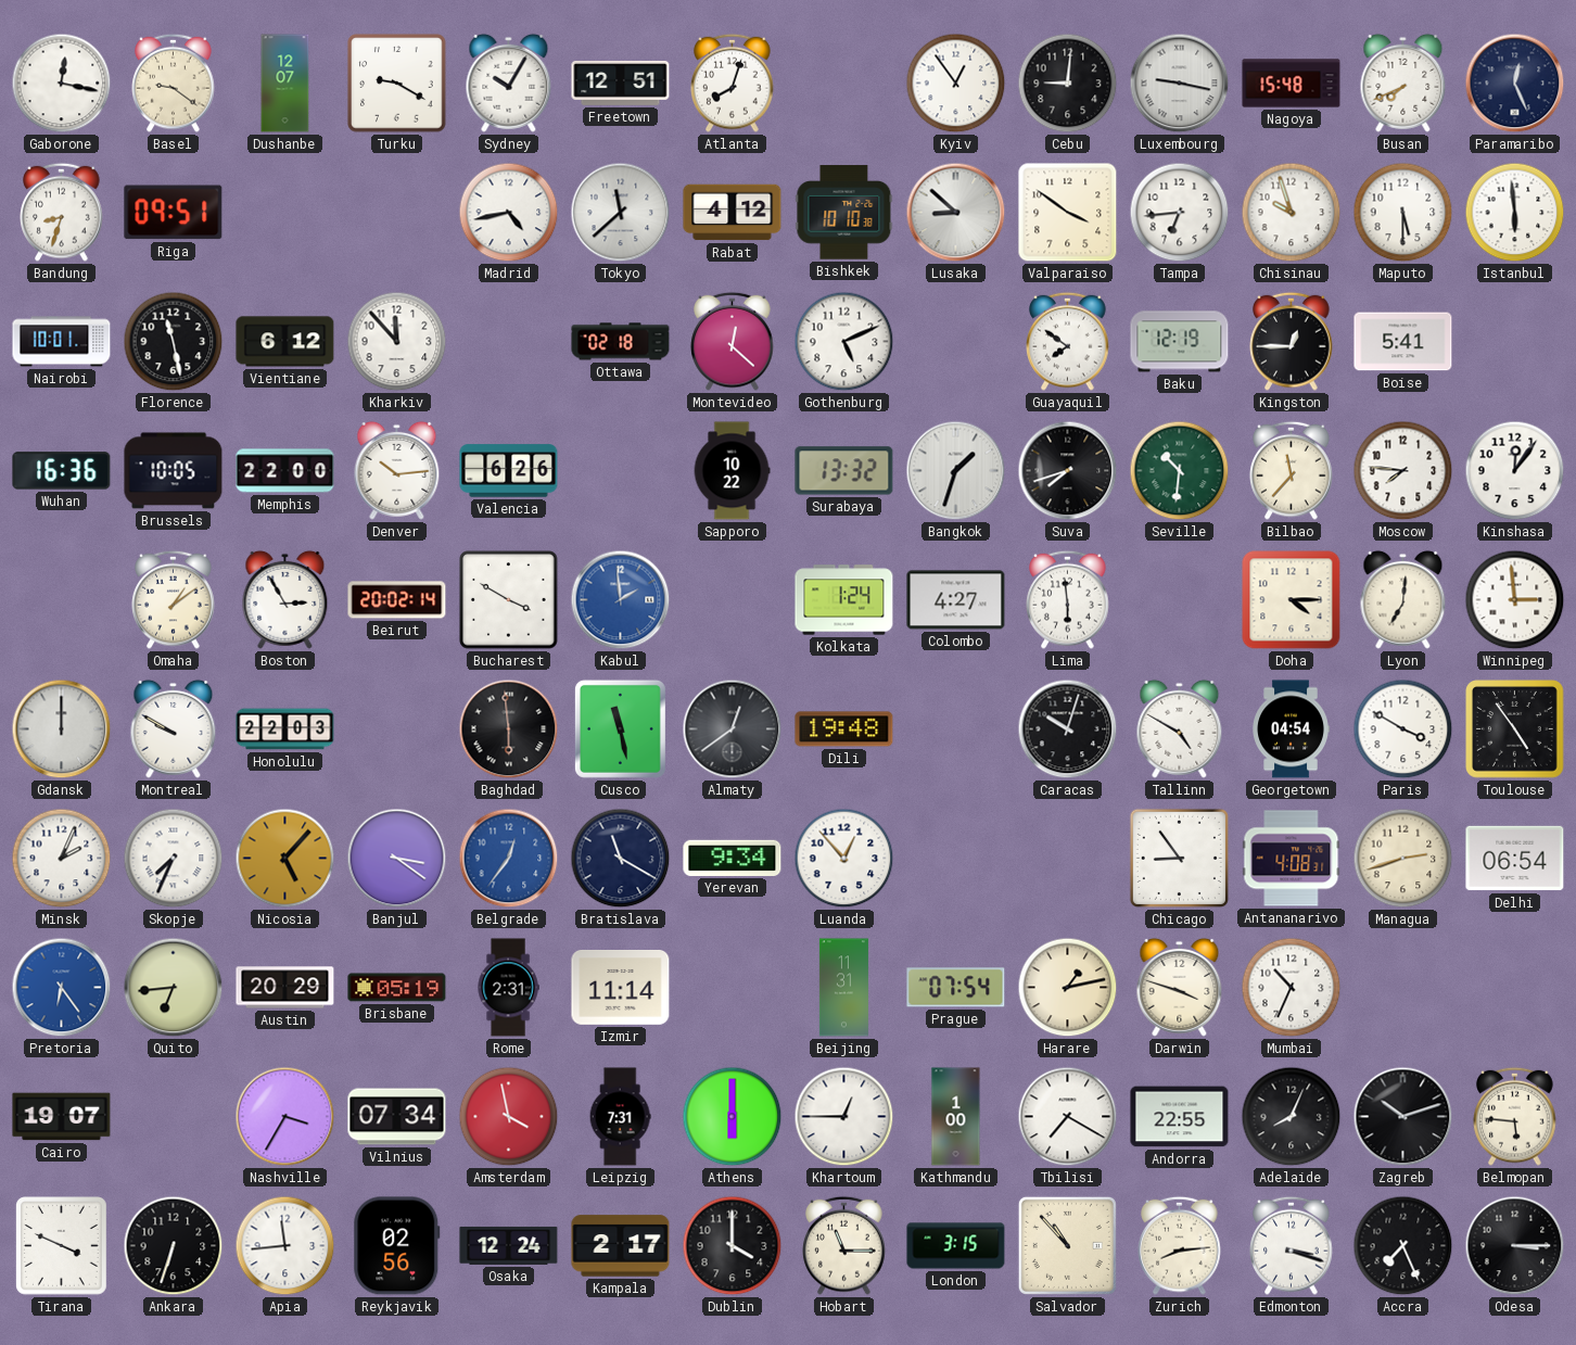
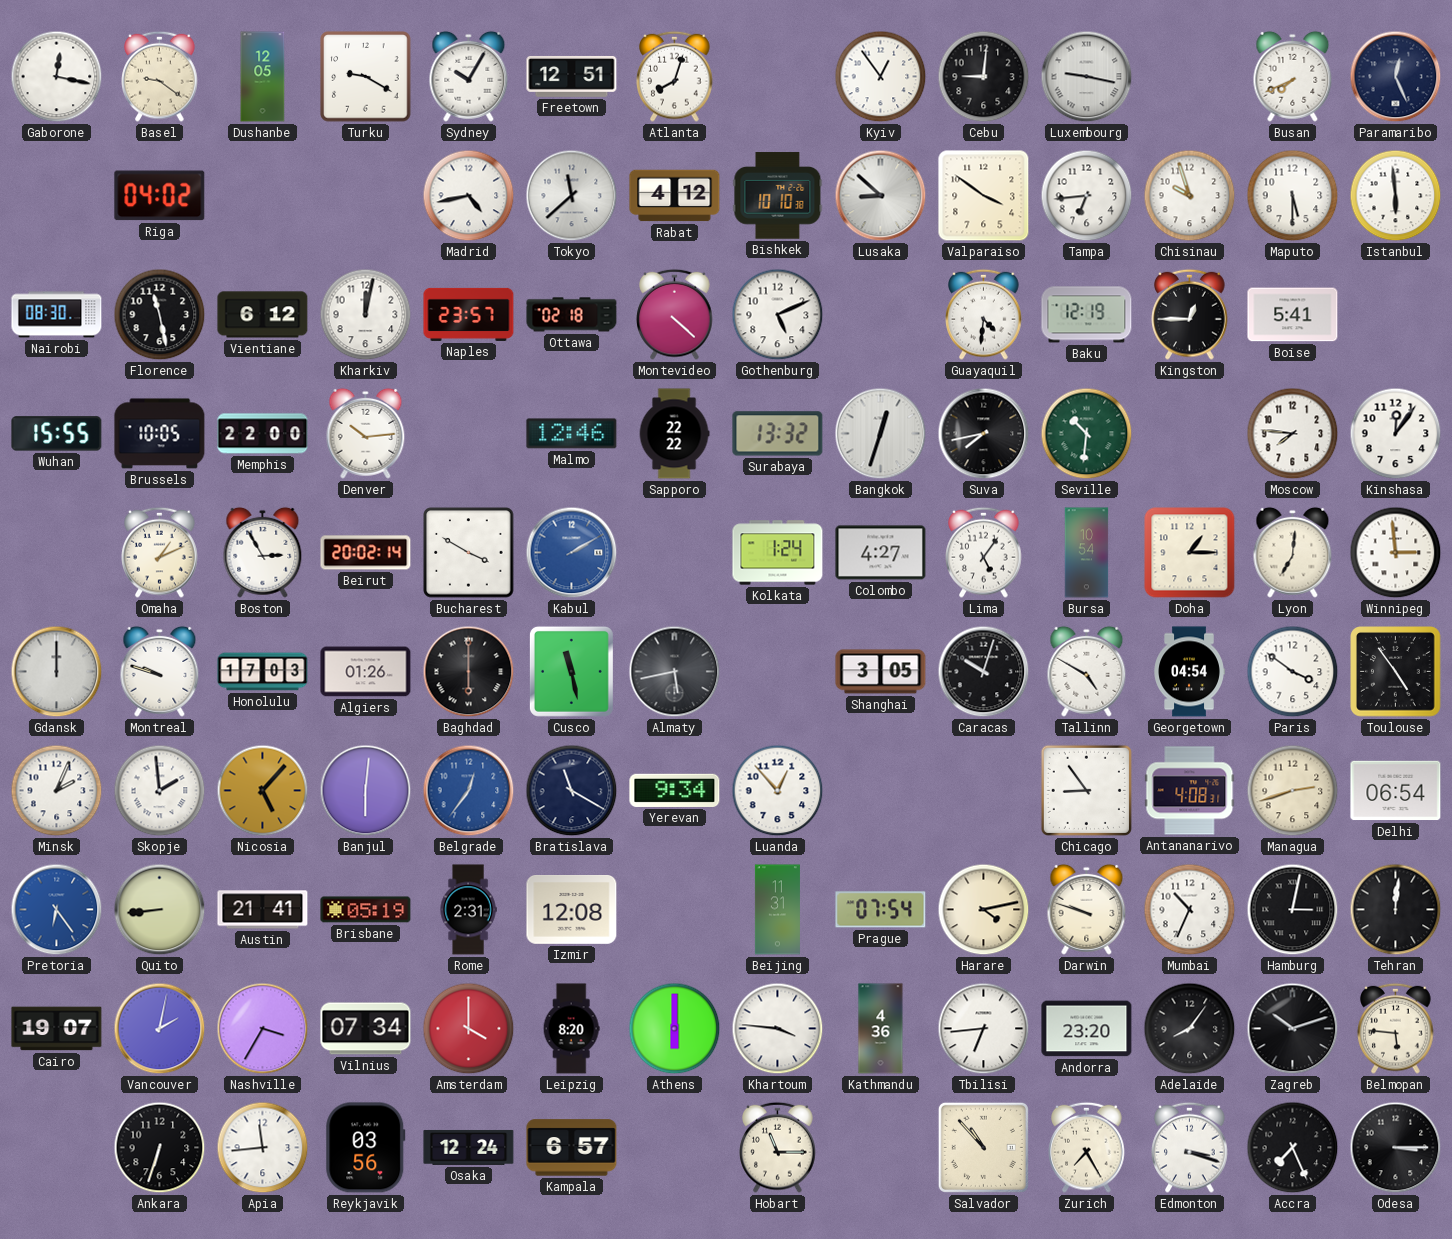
Dushanbe: 12:07 -> 12:05
Nagoya: 15:48 -> none
Bandung: 8:33 -> none
Riga: 09:51 -> 04:02
Nairobi: 10:01 -> 08:30
Kharkiv: 11:53 -> 12:02
Naples: none -> 23:57
Montevideo: 12:22 -> 4:22
Guayaquil: 7:51 -> 4:31
Wuhan: 16:36 -> 15:55
Valencia: 6:26 -> none
Malmo: none -> 12:46
Sapporo: 10:22 -> 22:22
Bangkok: 1:33 -> 12:33
Suva: 7:42 -> 7:43
Bilbao: 11:37 -> none
Omaha: 1:09 -> 1:11
Kabul: 1:59 -> 2:10
Lima: 5:59 -> 5:06
Bursa: none -> 10:54
Doha: 4:15 -> 1:15
Montreal: 9:50 -> 9:48
Honolulu: 22:03 -> 17:03
Algiers: none -> 01:26
Baghdad: 5:59 -> 6:00
Almaty: 12:39 -> 5:43
Dili: 19:48 -> none
Shanghai: none -> 3:05
Paris: 3:50 -> 3:51
Skopje: 7:34 -> 1:59
Banjul: 3:21 -> 6:01
Quito: 6:44 -> 8:44
Austin: 20:29 -> 21:41
Izmir: 11:14 -> 12:08
Harare: 1:13 -> 4:13
Darwin: 3:48 -> 9:48
Hamburg: none -> 3:02
Tehran: none -> 12:01
Vancouver: none -> 2:02
Amsterdam: 3:58 -> 4:00
Leipzig: 7:31 -> 8:20
Khartoum: 12:45 -> 3:46
Kathmandu: 1:00 -> 4:36
Tbilisi: 7:20 -> 6:44
Andorra: 22:55 -> 23:20
Adelaide: 8:04 -> 8:06
Tirana: 3:49 -> none
Reykjavik: 02:56 -> 03:56
Kampala: 2:17 -> 6:57
Dublin: 4:00 -> none
London: 3:15 -> none
Zurich: 8:14 -> 7:25
